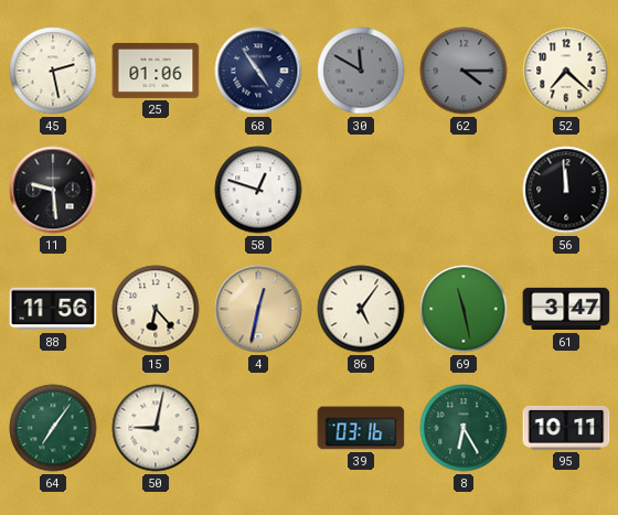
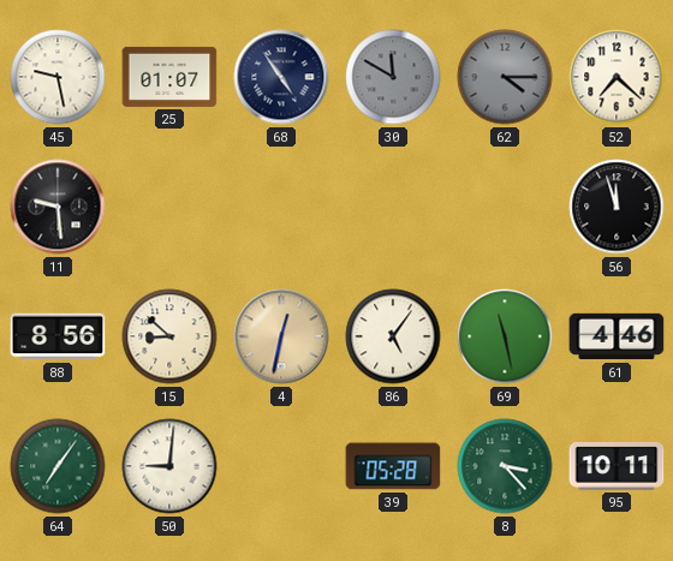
45: 2:28 -> 9:28
25: 01:06 -> 01:07
58: 12:48 -> none
56: 11:59 -> 11:57
88: 11:56 -> 8:56
15: 6:23 -> 8:52
61: 3:47 -> 4:46
50: 9:02 -> 9:01
39: 03:16 -> 05:28
8: 6:25 -> 3:23
